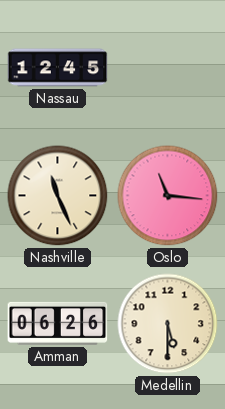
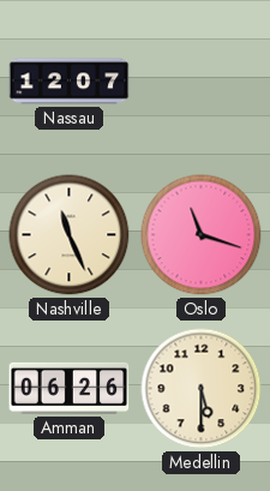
Nassau: 12:45 -> 12:07
Oslo: 11:16 -> 11:18
